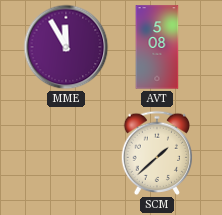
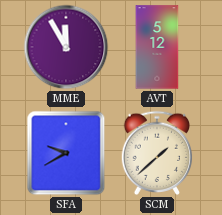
AVT: 5:08 -> 5:12
SFA: none -> 9:40
